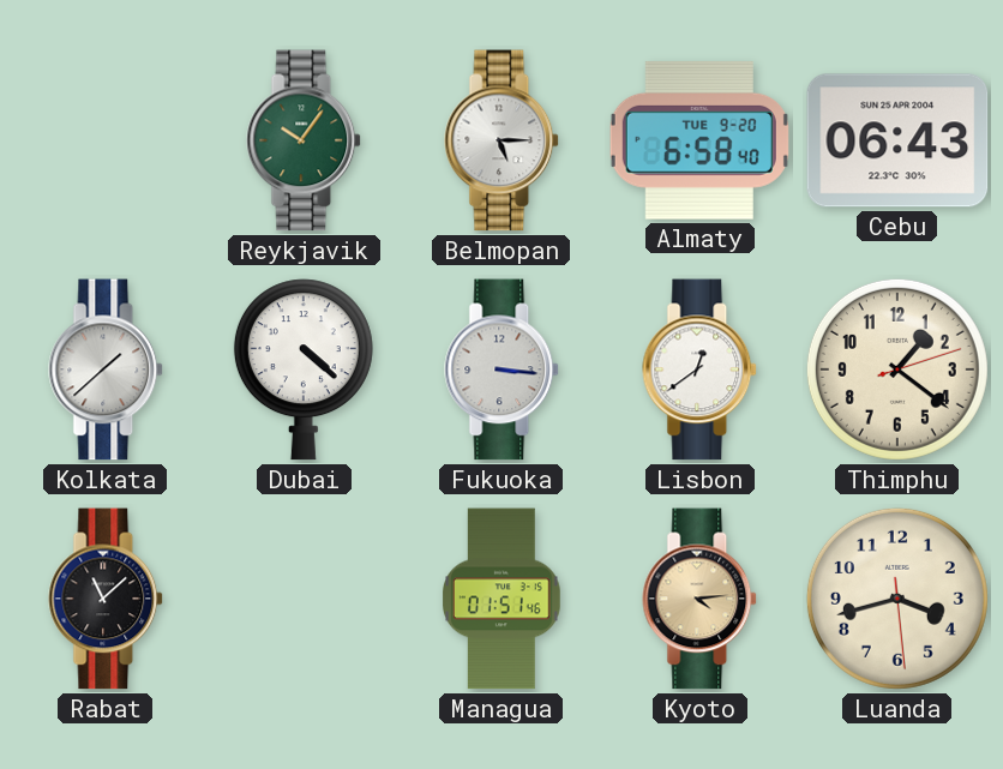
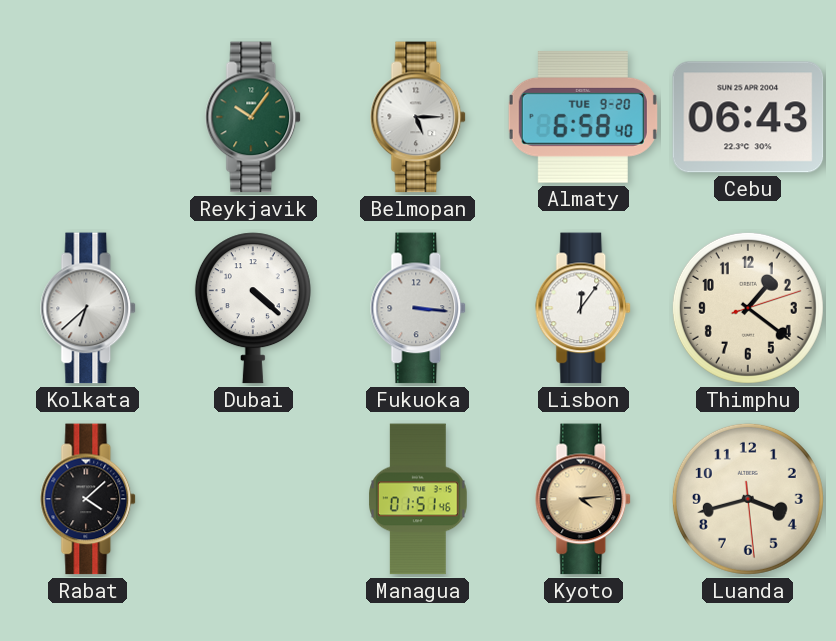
Kolkata: 1:38 -> 6:38
Lisbon: 12:39 -> 12:06
Rabat: 11:08 -> 4:08
